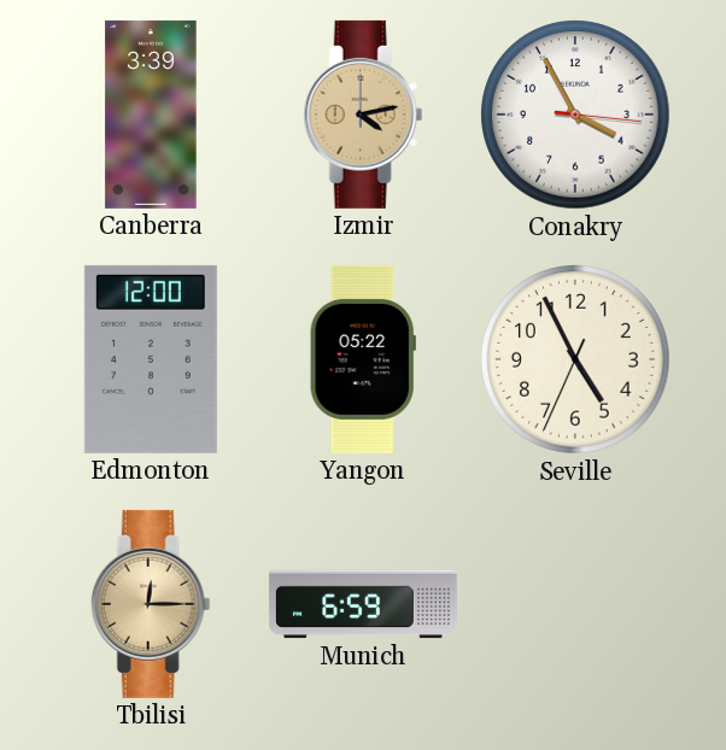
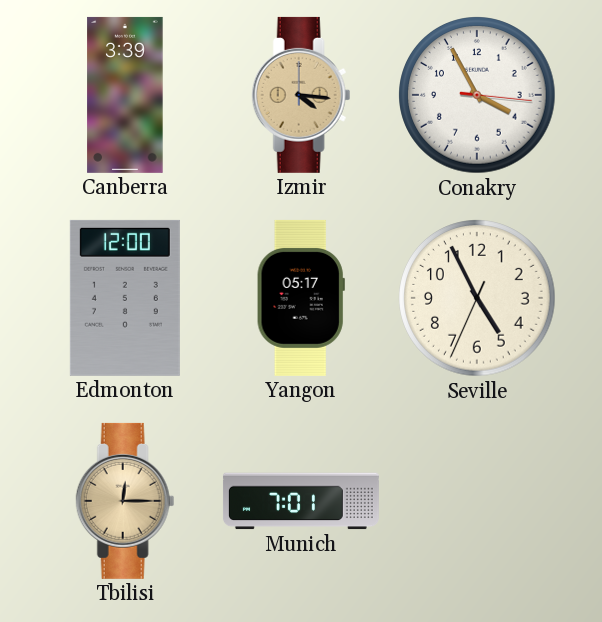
Izmir: 4:13 -> 4:16
Yangon: 05:22 -> 05:17
Munich: 6:59 -> 7:01
